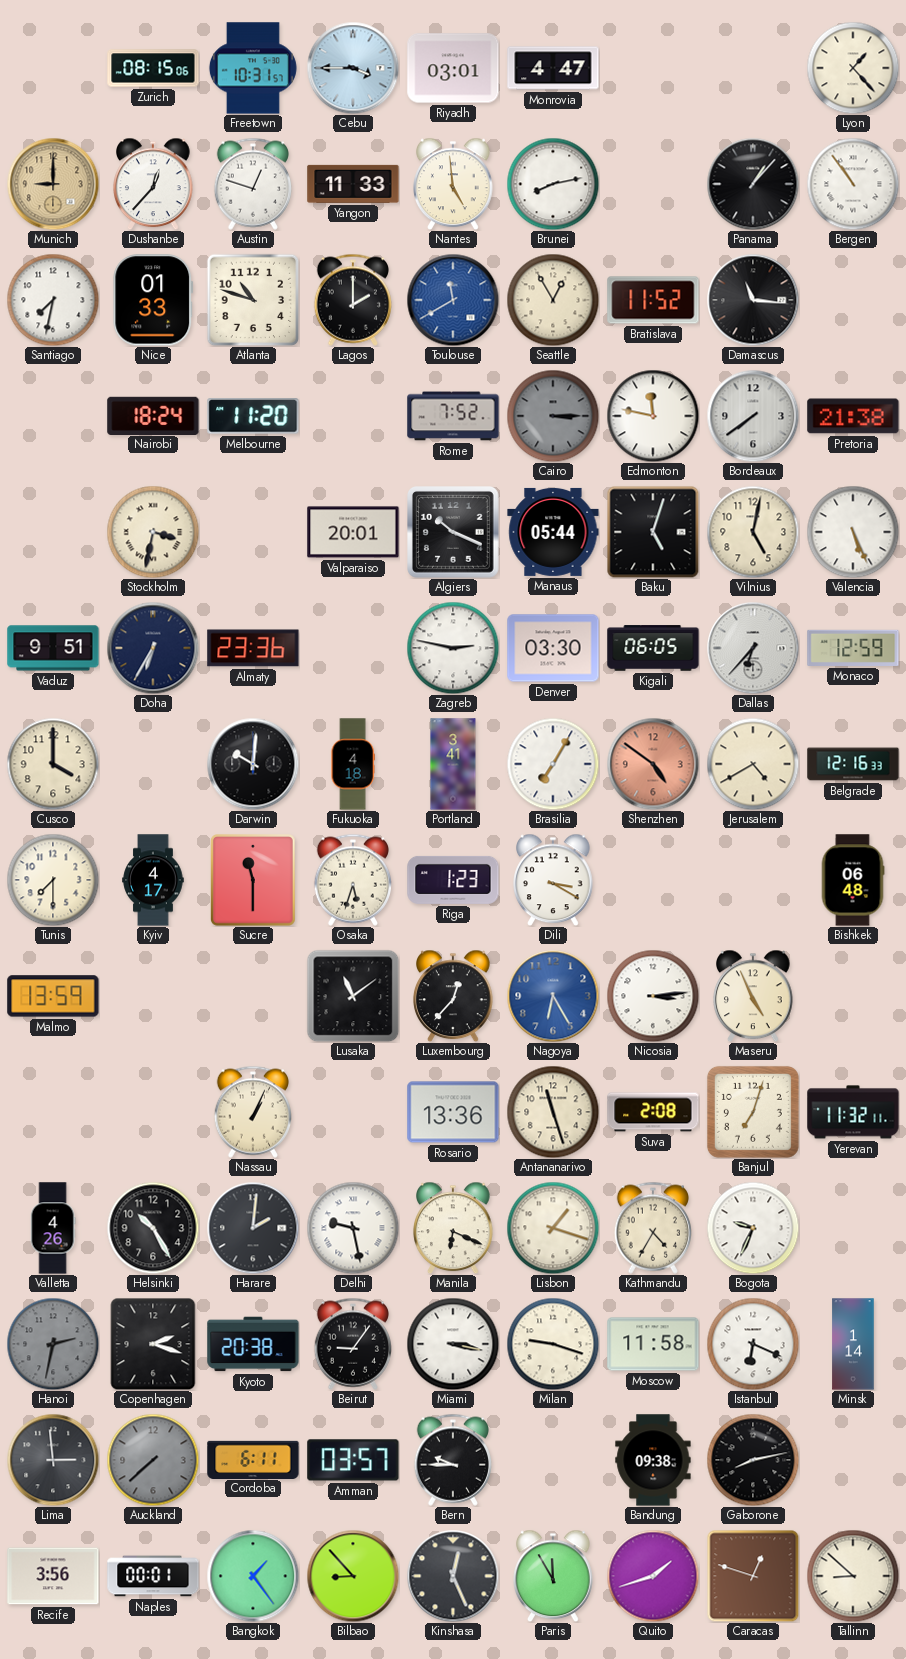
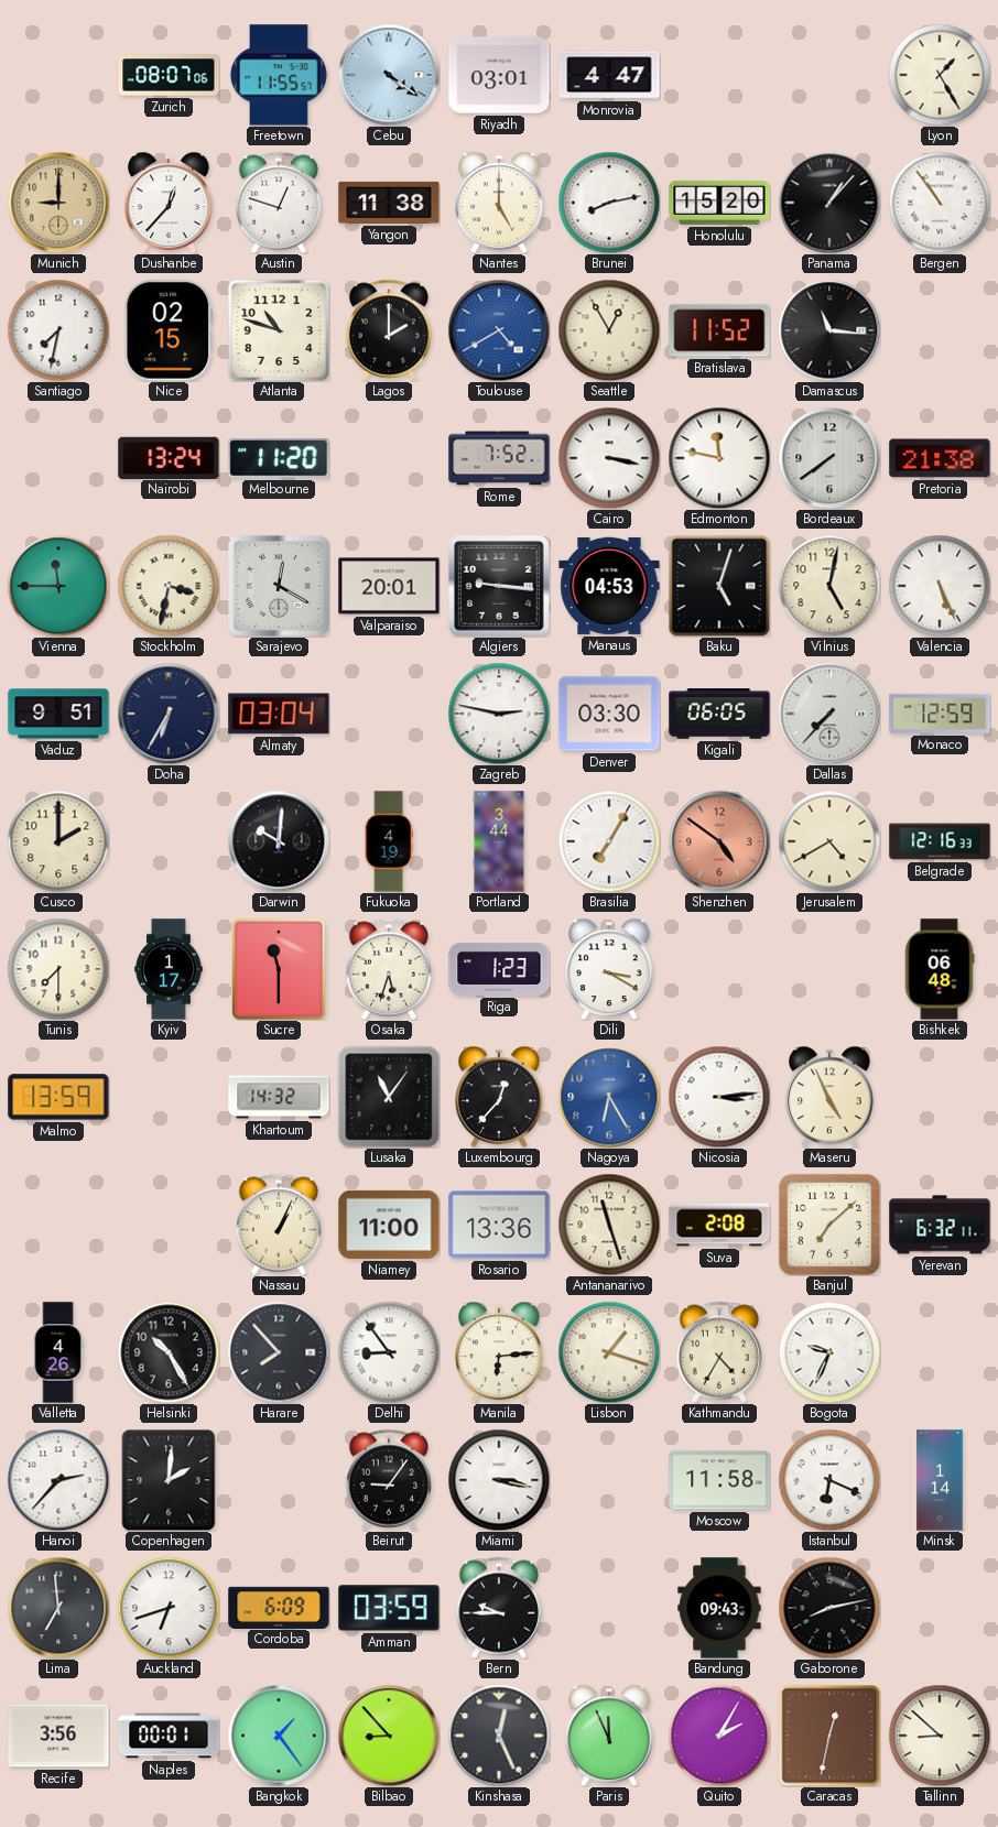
Zurich: 08:15 -> 08:07
Freetown: 10:31 -> 11:55
Cebu: 3:45 -> 4:21
Lyon: 1:23 -> 1:25
Yangon: 11:33 -> 11:38
Nantes: 4:59 -> 5:00
Honolulu: none -> 15:20
Nice: 01:33 -> 02:15
Toulouse: 11:40 -> 4:40
Nairobi: 18:24 -> 13:24
Cairo: 3:15 -> 3:17
Cairo dial: grey -> white
Vienna: none -> 11:45
Sarajevo: none -> 12:20
Algiers: 10:19 -> 9:16
Manaus: 05:44 -> 04:53
Almaty: 23:36 -> 03:04
Dallas: 6:37 -> 7:37
Cusco: 4:00 -> 2:00
Fukuoka: 4:18 -> 4:19
Portland: 3:41 -> 3:44
Kyiv: 4:17 -> 1:17
Khartoum: none -> 14:32
Lusaka: 11:09 -> 11:06
Niamey: none -> 11:00
Banjul: 7:03 -> 7:08
Yerevan: 11:32 -> 6:32
Harare: 2:01 -> 7:53
Delhi: 9:28 -> 8:54
Manila: 6:19 -> 6:14
Hanoi: 2:32 -> 2:37
Hanoi dial: grey -> white
Copenhagen: 2:18 -> 2:01
Kyoto: 20:38 -> none
Milan: 9:18 -> none
Lima: 2:59 -> 6:59
Auckland: 7:38 -> 6:42
Auckland dial: grey -> white
Cordoba: 6:11 -> 6:09
Amman: 03:57 -> 03:59
Bandung: 09:38 -> 09:43
Paris: 11:55 -> 11:56
Quito: 1:42 -> 2:05
Caracas: 12:48 -> 12:32
